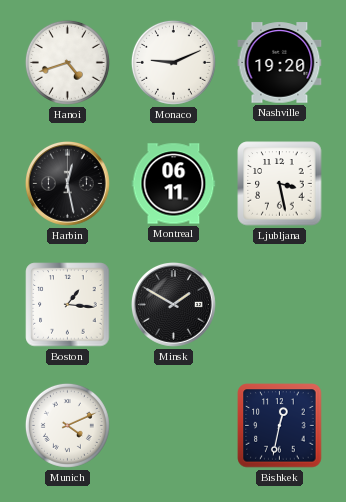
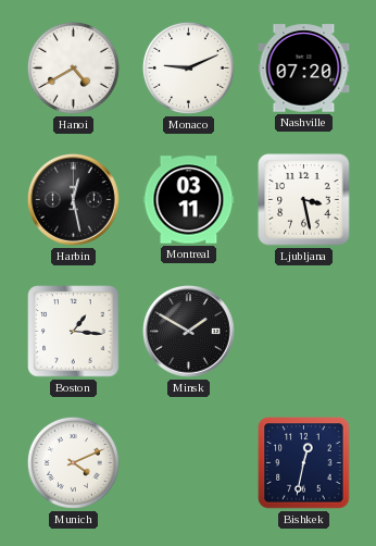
Hanoi: 4:42 -> 4:40
Nashville: 19:20 -> 07:20
Montreal: 06:11 -> 03:11
